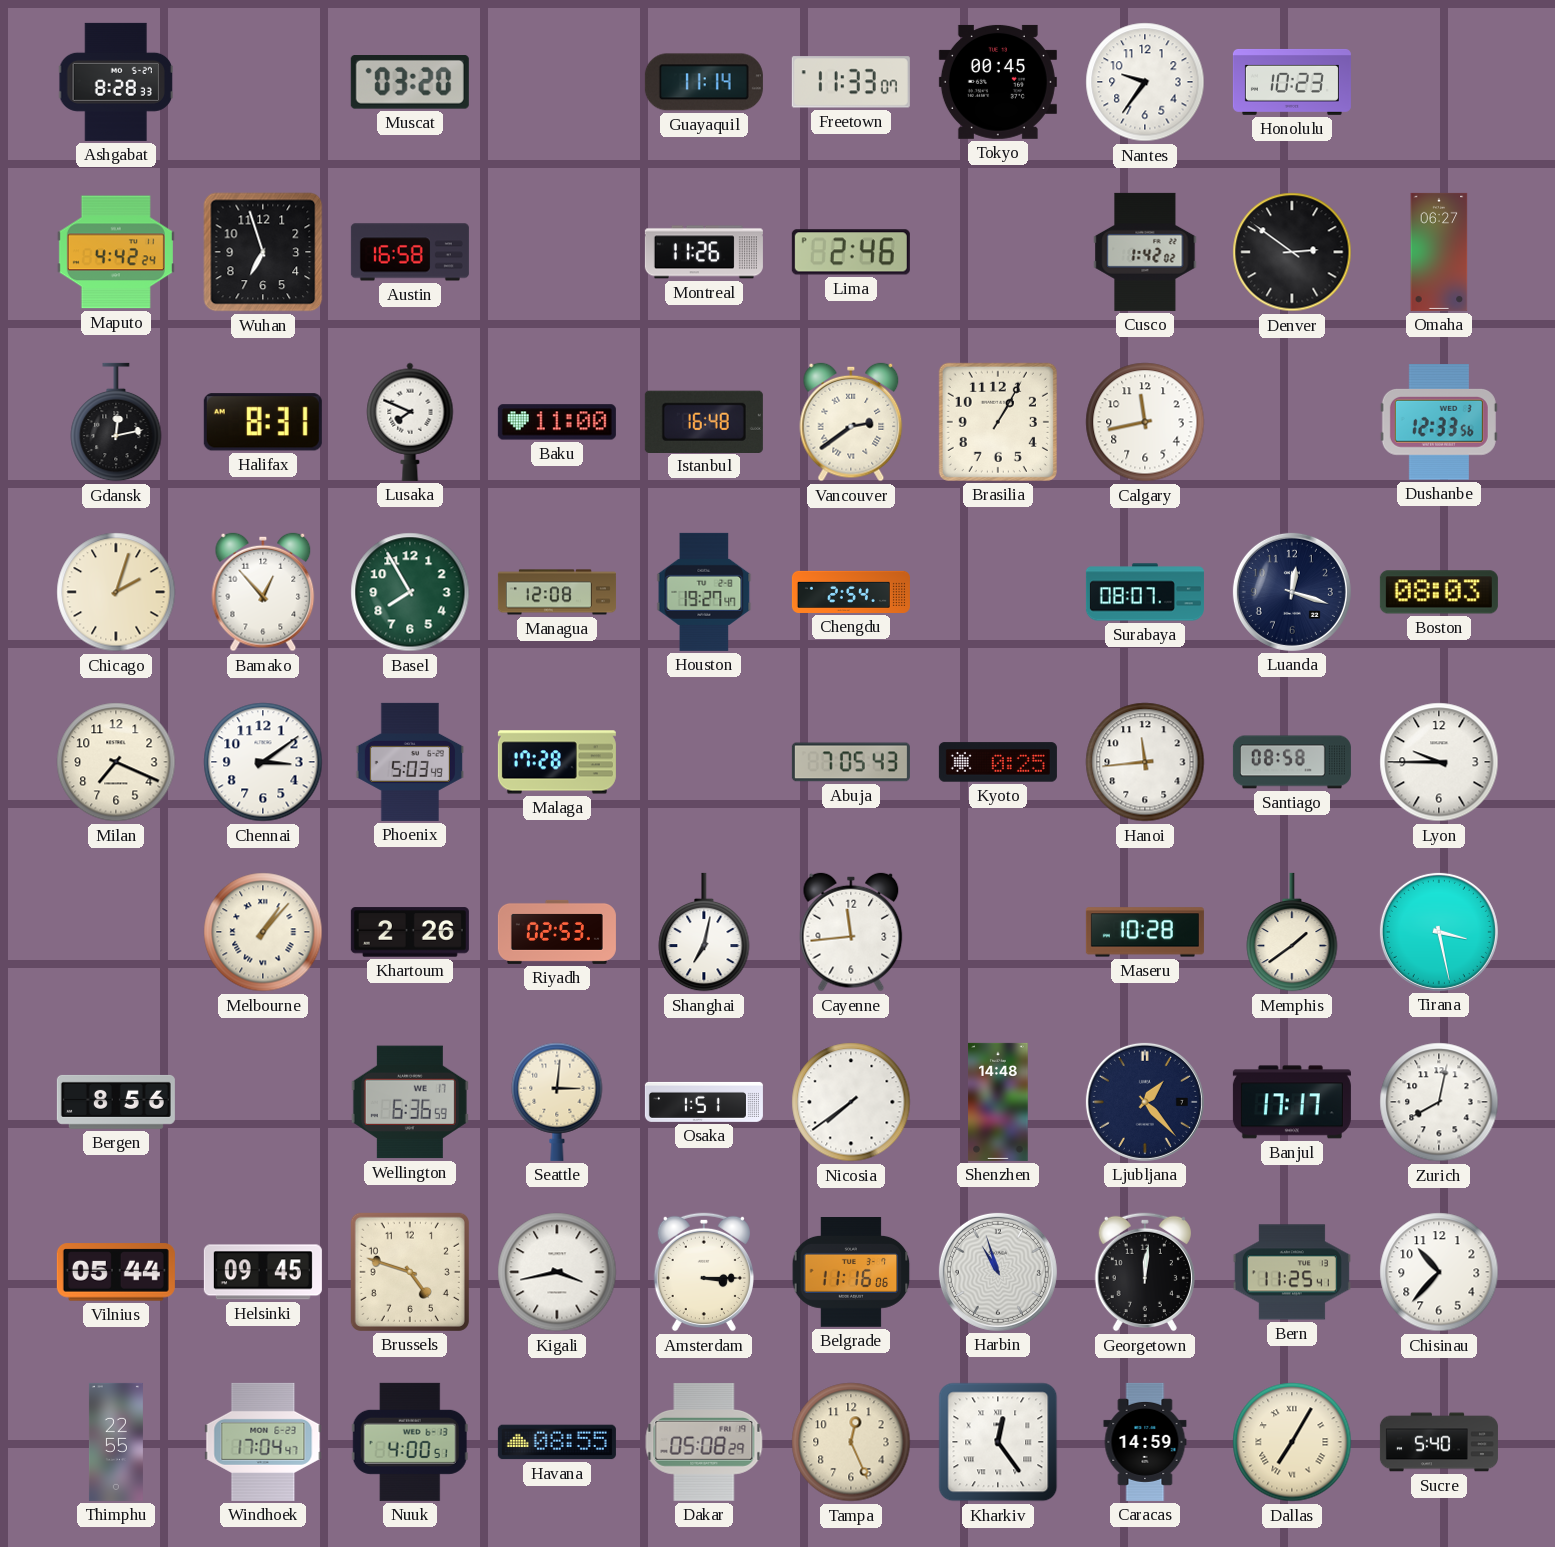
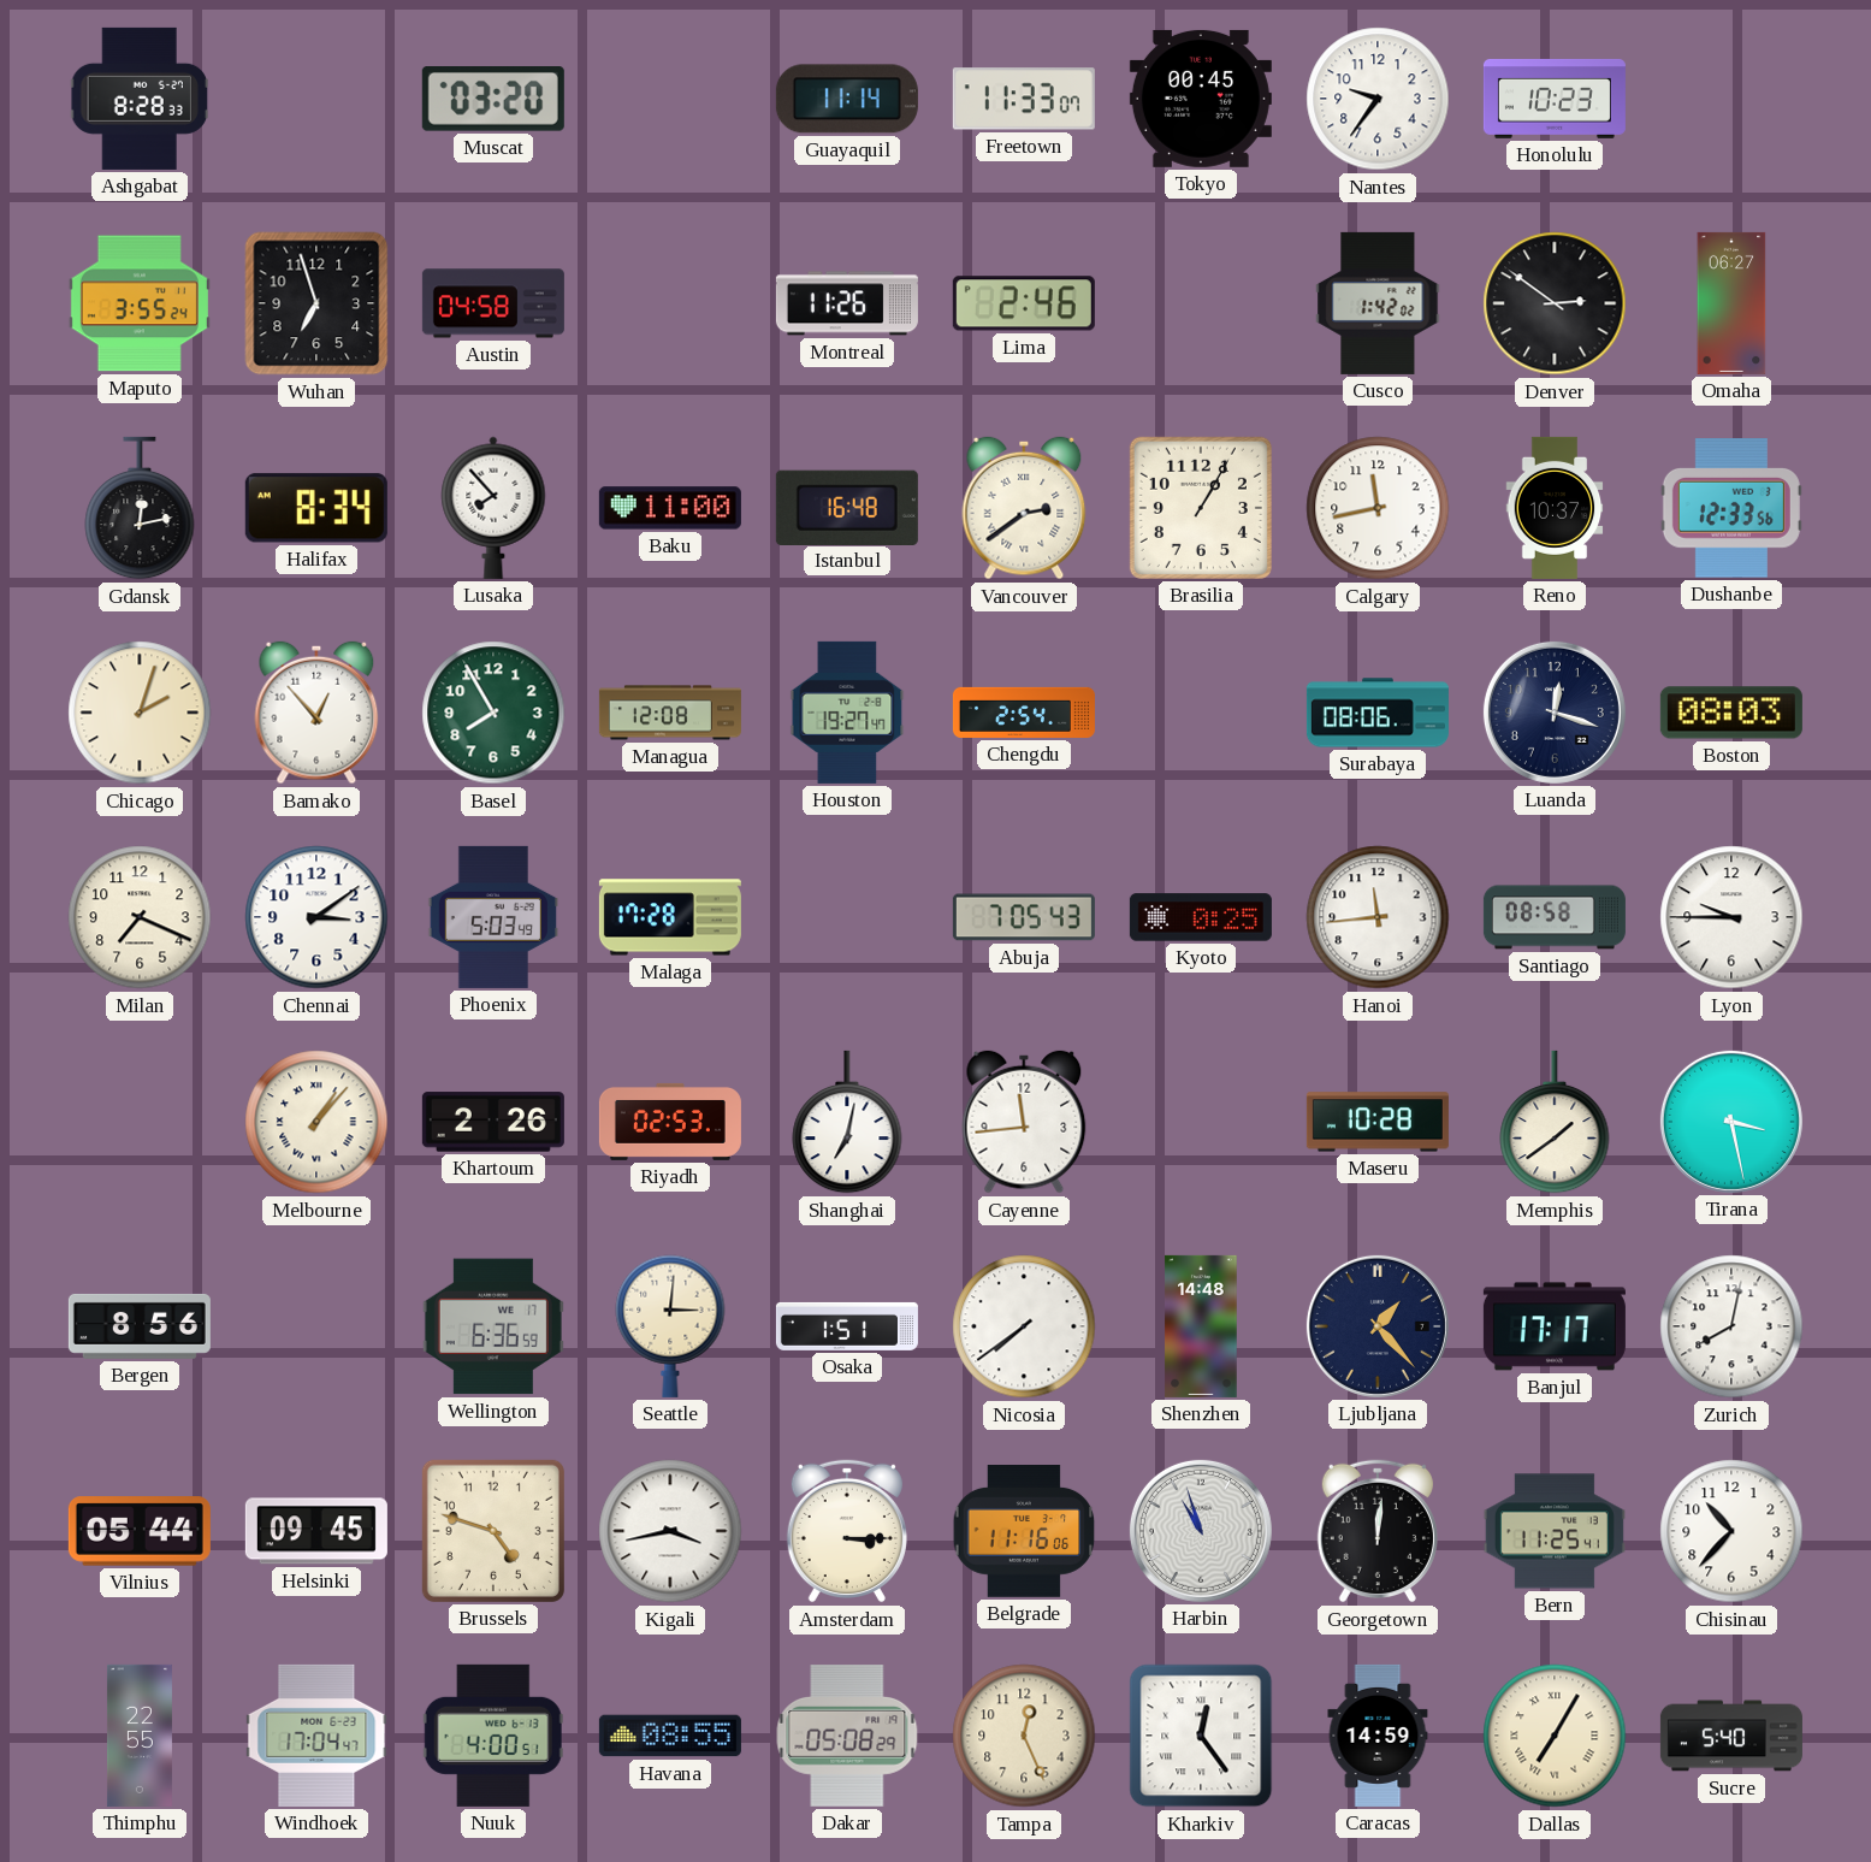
Maputo: 4:42 -> 3:55
Austin: 16:58 -> 04:58
Halifax: 8:31 -> 8:34
Lusaka: 7:49 -> 7:53
Reno: none -> 10:37
Surabaya: 08:07 -> 08:06
